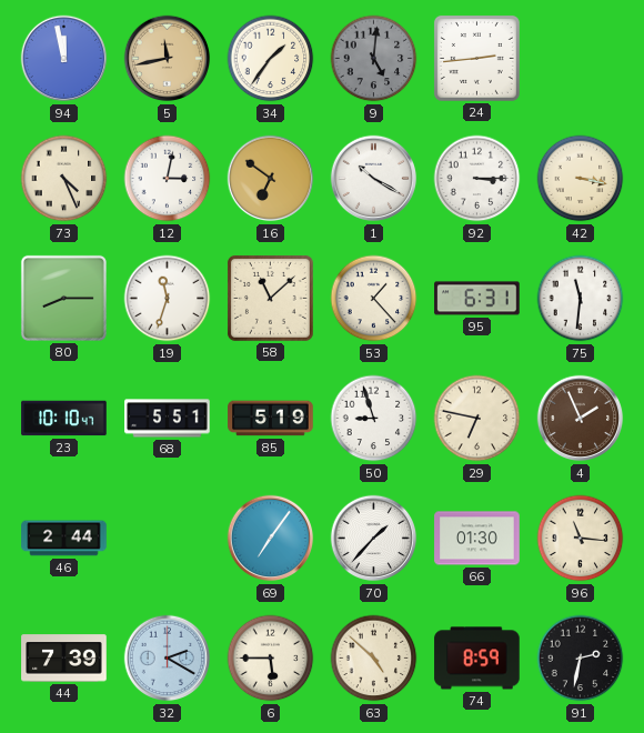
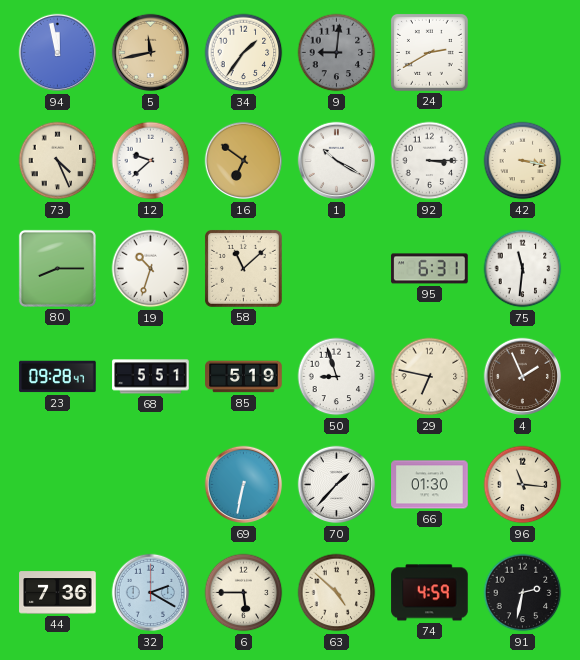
9: 5:01 -> 9:01
24: 2:44 -> 2:40
12: 3:02 -> 9:38
19: 11:33 -> 10:33
53: 1:23 -> none
23: 10:10 -> 09:28
46: 2:44 -> none
69: 7:06 -> 6:32
44: 7:39 -> 7:36
74: 8:59 -> 4:59
